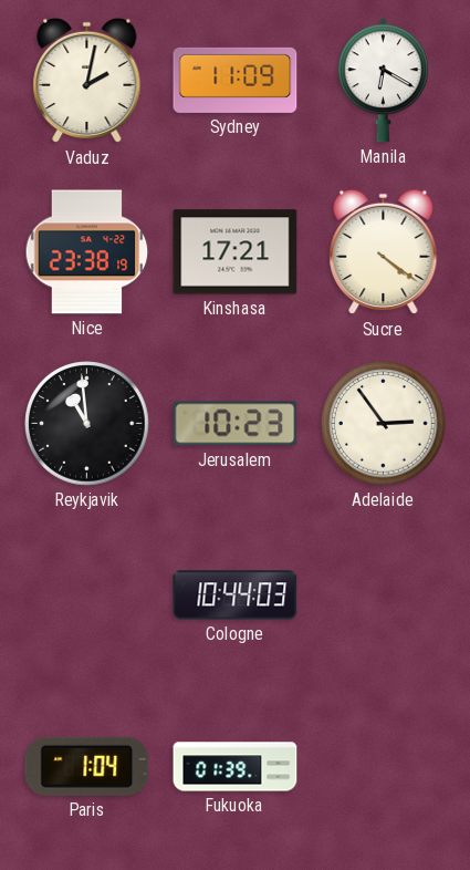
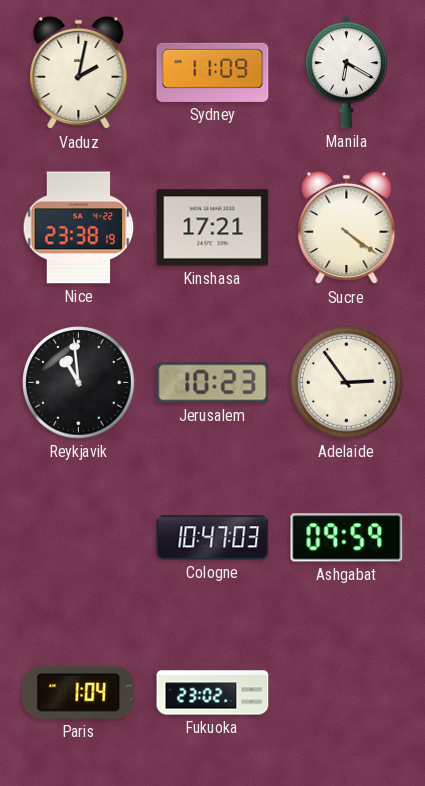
Cologne: 10:44 -> 10:47
Ashgabat: none -> 09:59
Fukuoka: 01:39 -> 23:02
